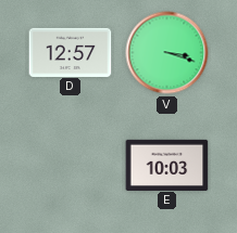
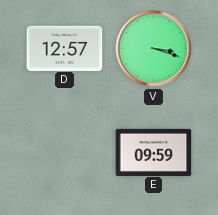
E: 10:03 -> 09:59
